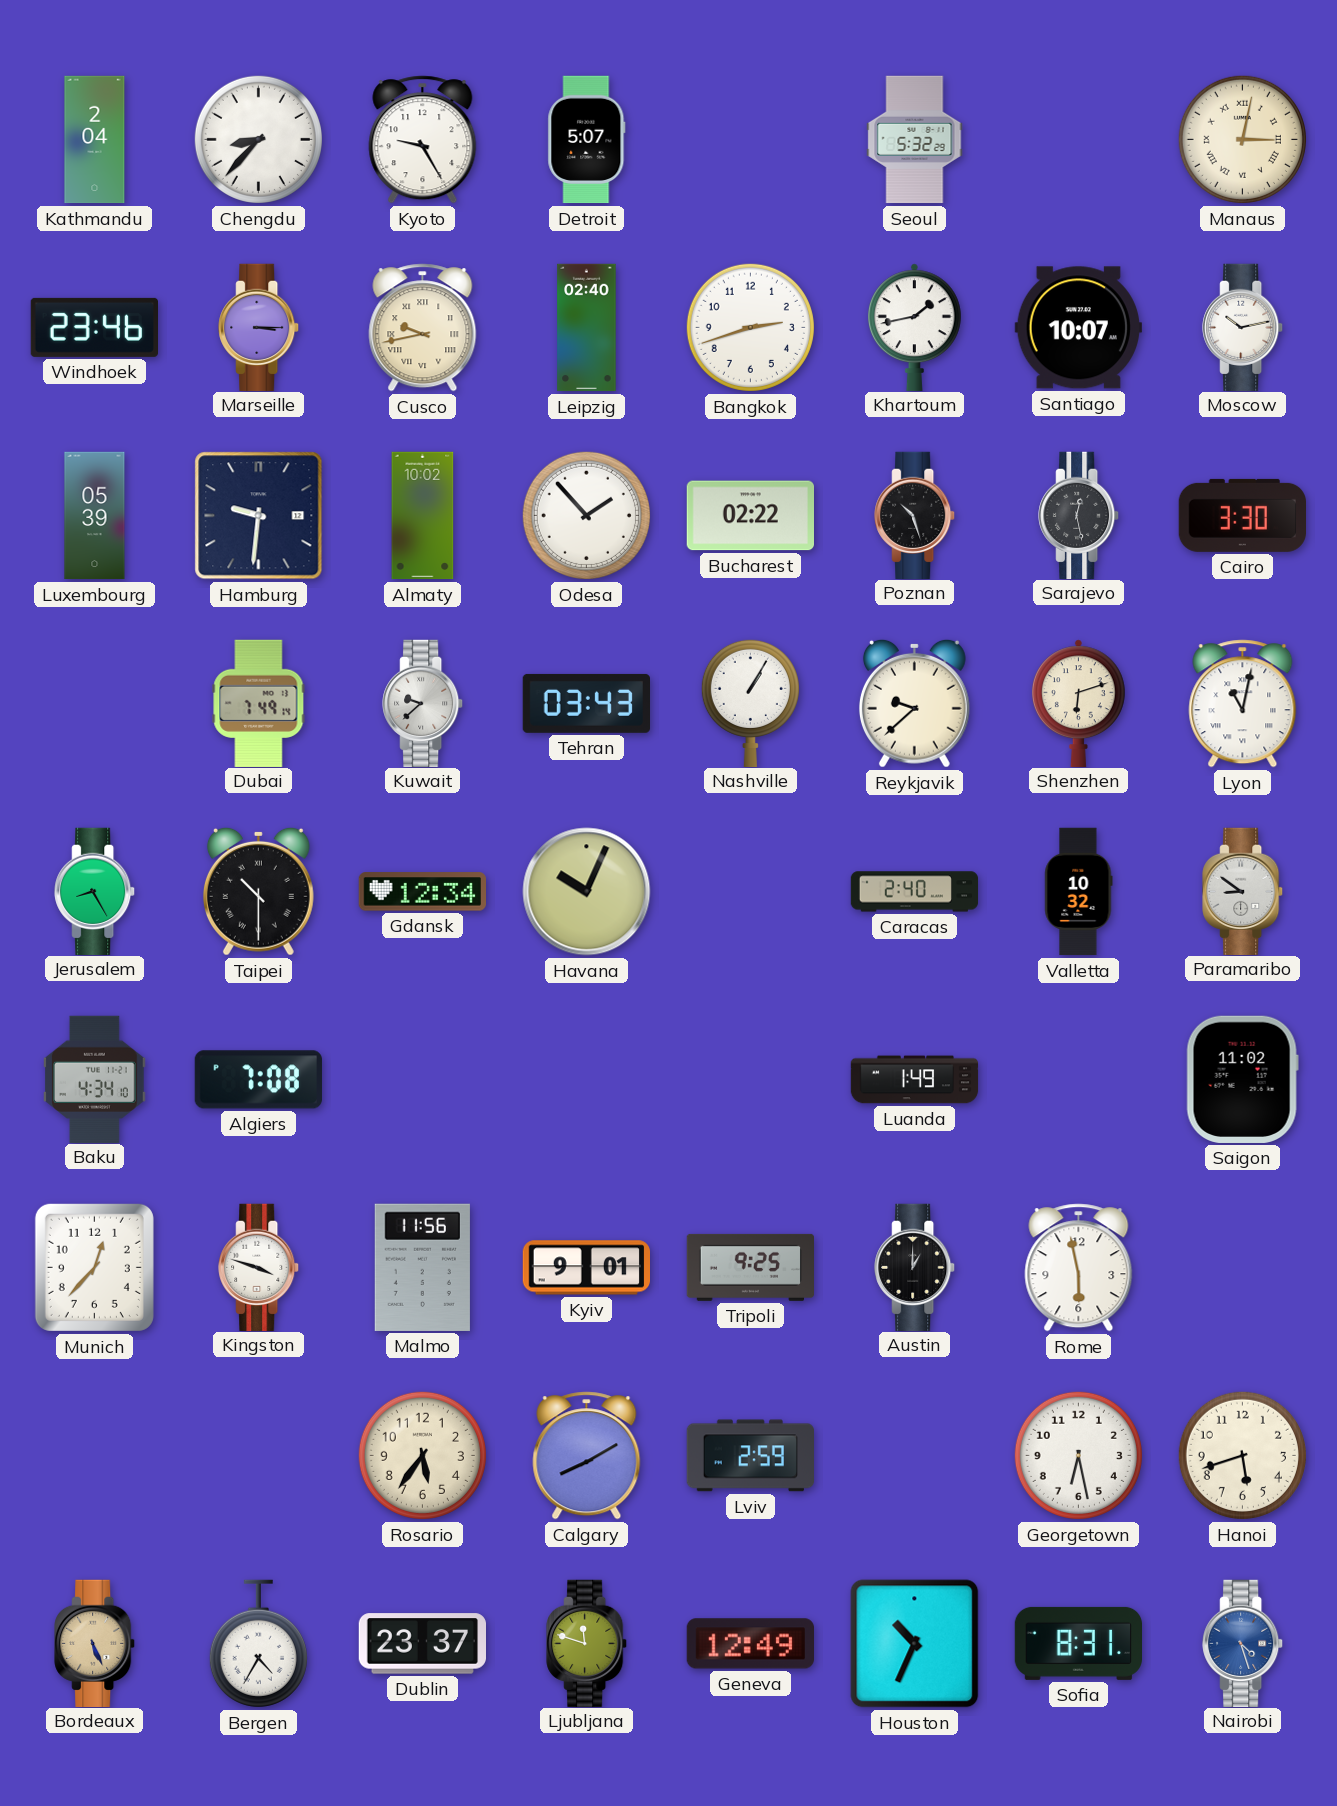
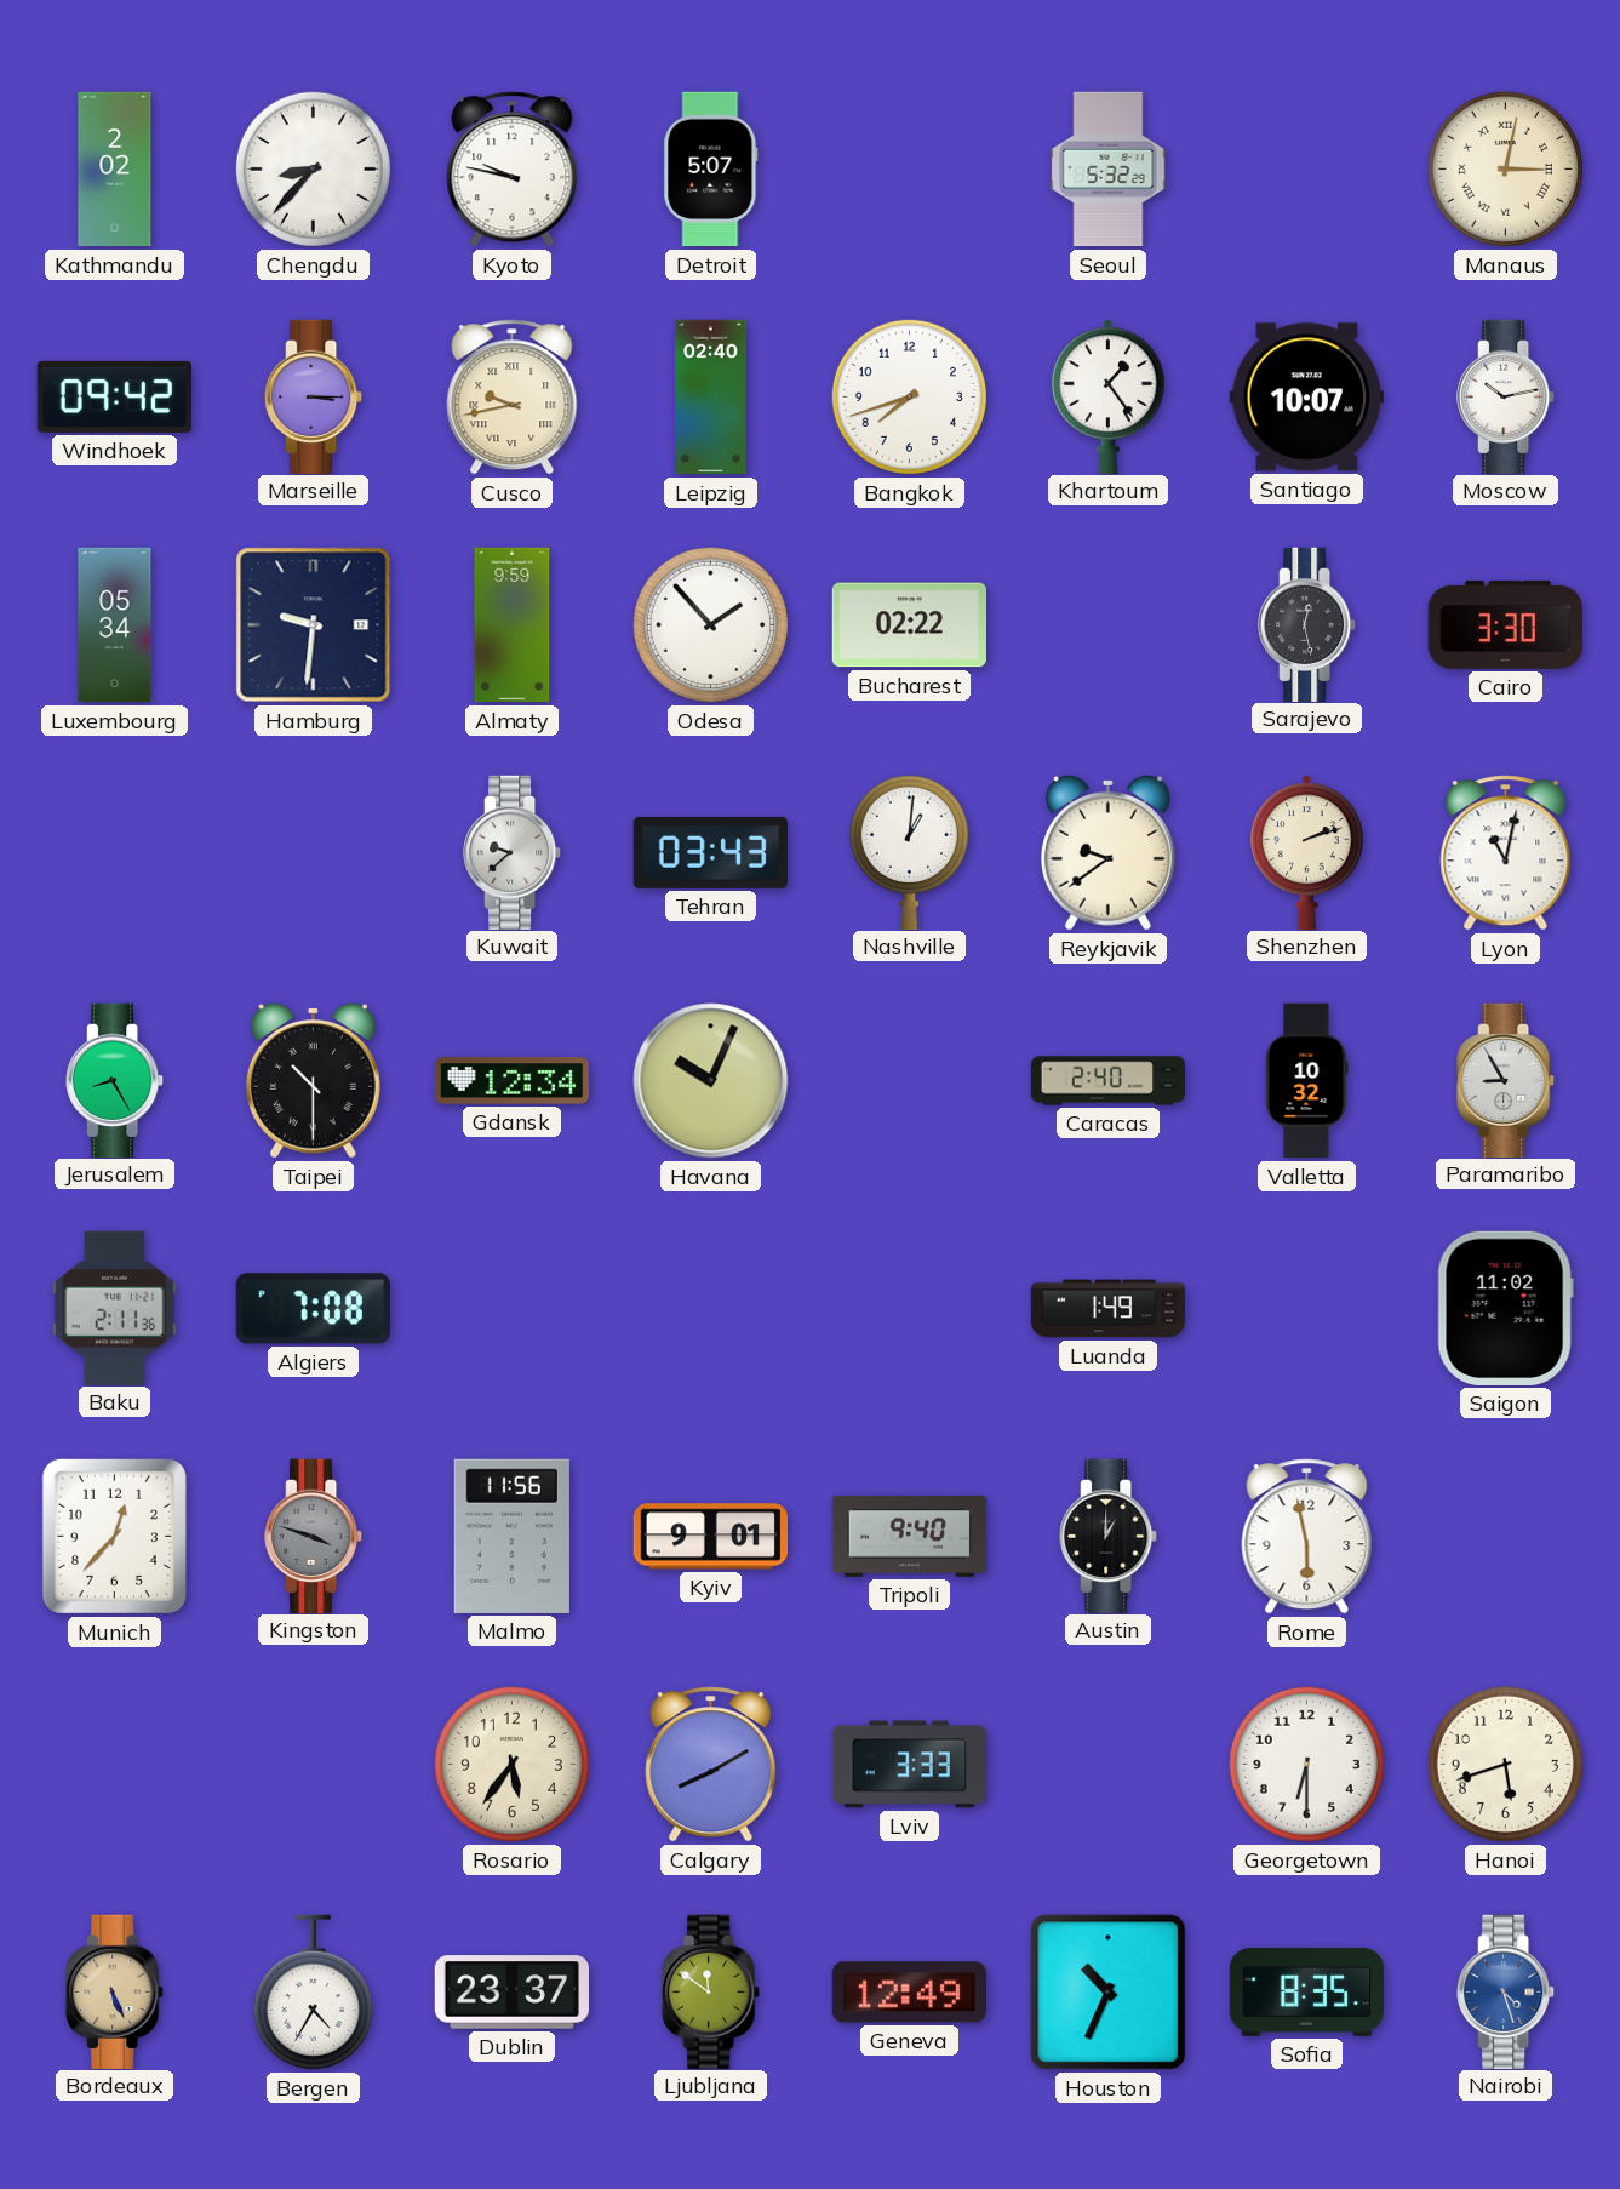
Kathmandu: 2:04 -> 2:02
Kyoto: 9:25 -> 9:47
Windhoek: 23:46 -> 09:42
Bangkok: 2:42 -> 7:42
Khartoum: 1:43 -> 1:24
Luxembourg: 05:39 -> 05:34
Almaty: 10:02 -> 9:59
Poznan: 10:27 -> none
Dubai: 7:49 -> none
Nashville: 1:05 -> 1:01
Reykjavik: 9:38 -> 9:39
Shenzhen: 6:12 -> 2:12
Paramaribo: 8:51 -> 8:55
Baku: 4:34 -> 2:11
Kingston dial: white -> grey
Tripoli: 9:25 -> 9:40
Lviv: 2:59 -> 3:33
Georgetown: 6:28 -> 6:30
Ljubljana: 11:48 -> 11:51
Sofia: 8:31 -> 8:35
